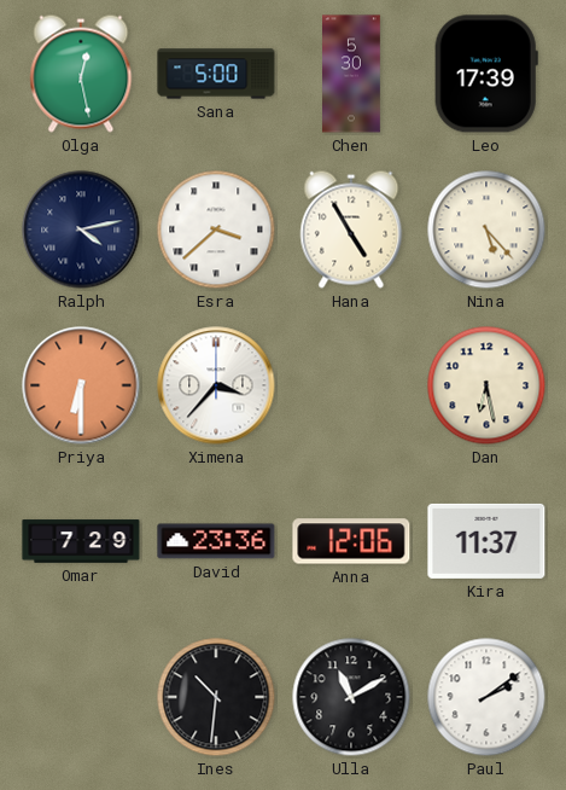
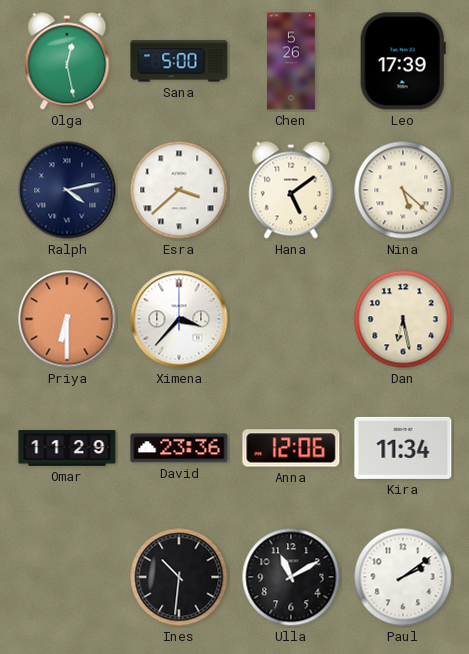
Chen: 5:30 -> 5:26
Hana: 4:55 -> 5:09
Nina: 5:23 -> 5:22
Omar: 7:29 -> 11:29
Kira: 11:37 -> 11:34
